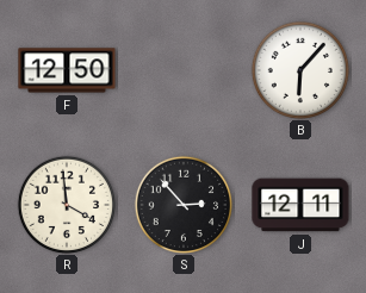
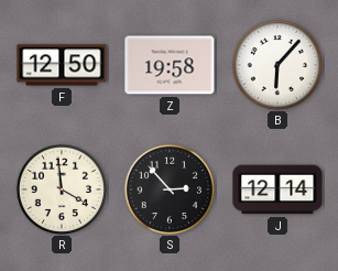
Z: none -> 19:58
J: 12:11 -> 12:14
